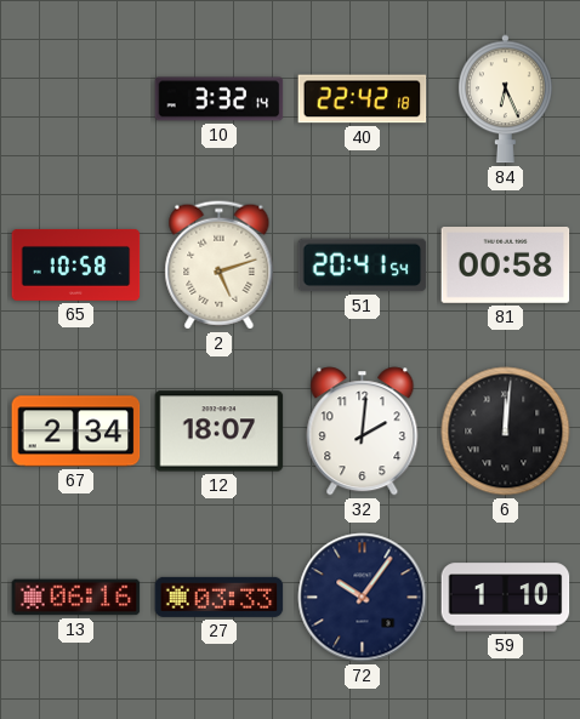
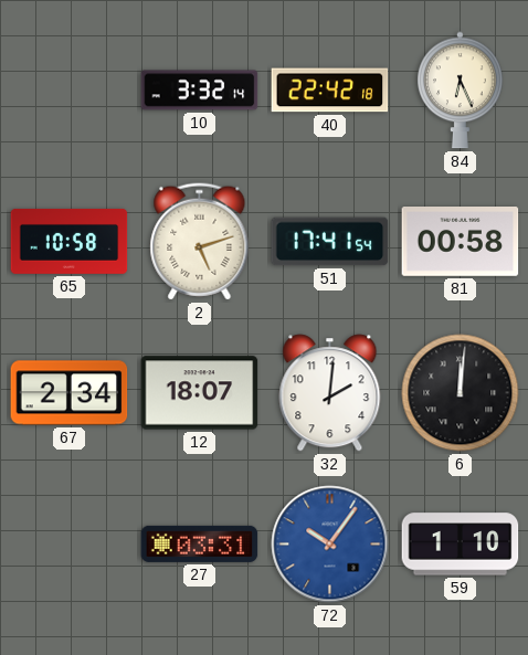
51: 20:41 -> 17:41
13: 06:16 -> none
27: 03:33 -> 03:31
72 dial: navy -> blue
